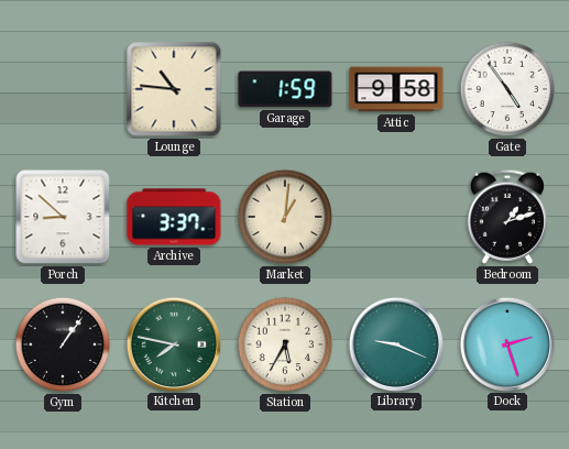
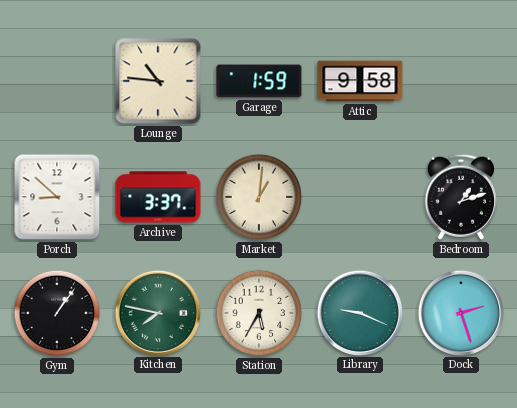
Gate: 4:54 -> none
